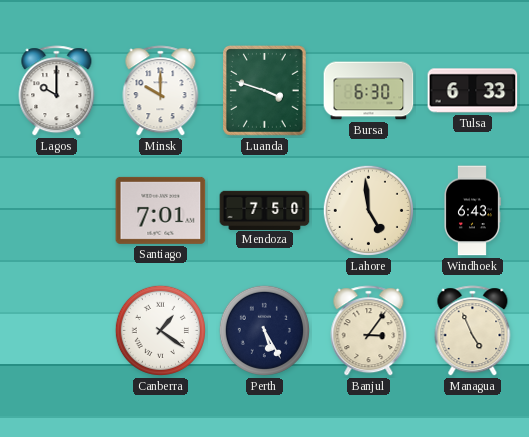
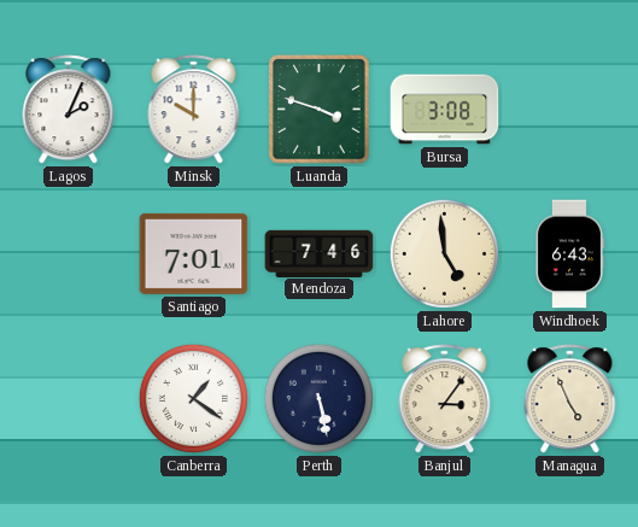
Lagos: 10:00 -> 2:04
Bursa: 6:30 -> 3:08
Tulsa: 6:33 -> none
Mendoza: 7:50 -> 7:46
Perth: 5:25 -> 5:28
